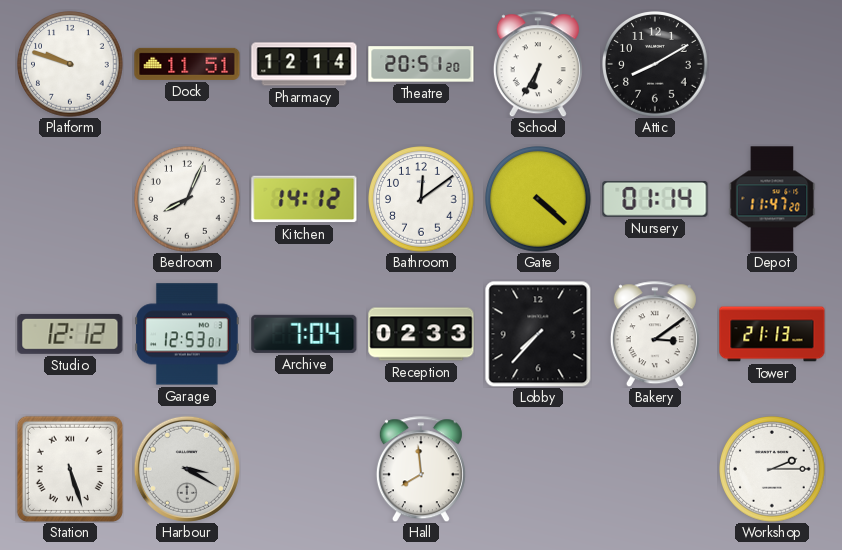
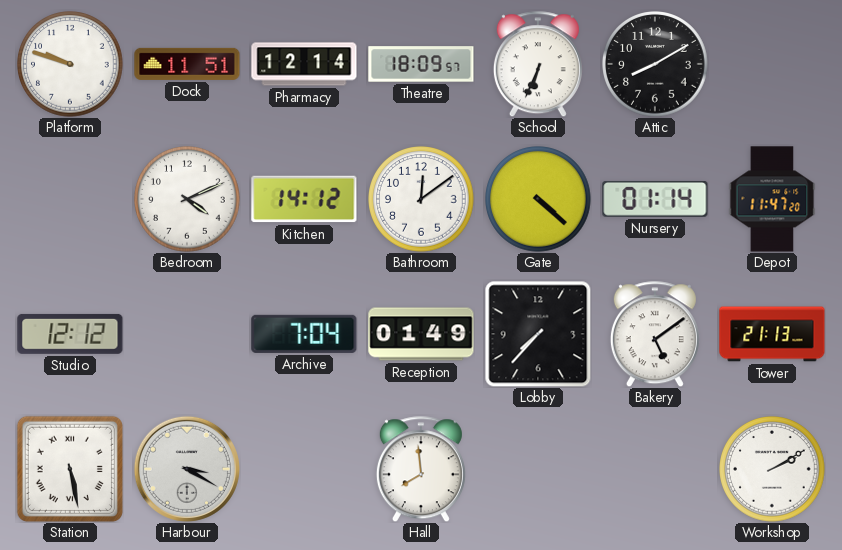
Theatre: 20:51 -> 18:09
School: 6:35 -> 6:34
Bedroom: 8:04 -> 4:11
Garage: 12:53 -> none
Reception: 02:33 -> 01:49
Bakery: 3:09 -> 5:09
Station: 5:27 -> 5:28
Workshop: 2:15 -> 2:10
